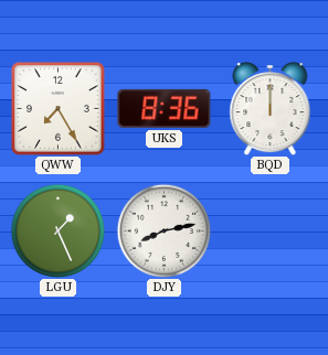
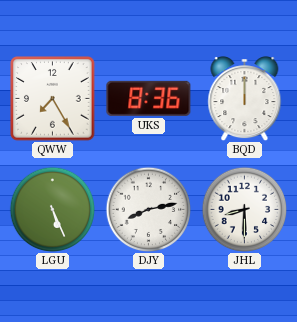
LGU: 1:26 -> 5:26
JHL: none -> 8:30
